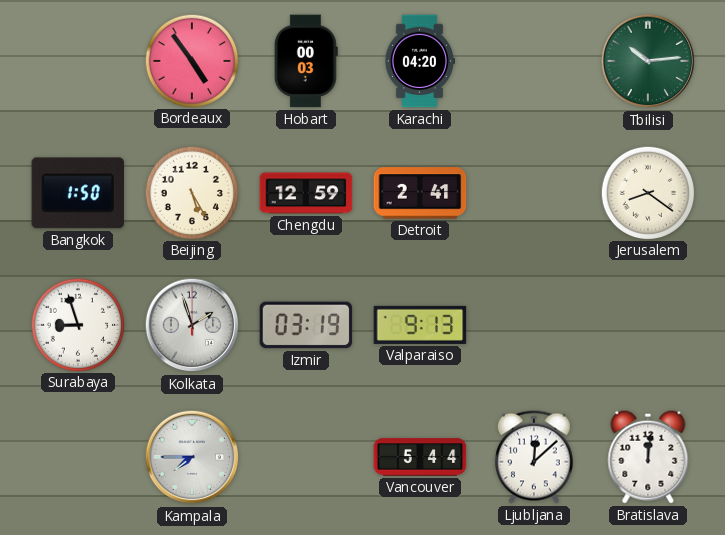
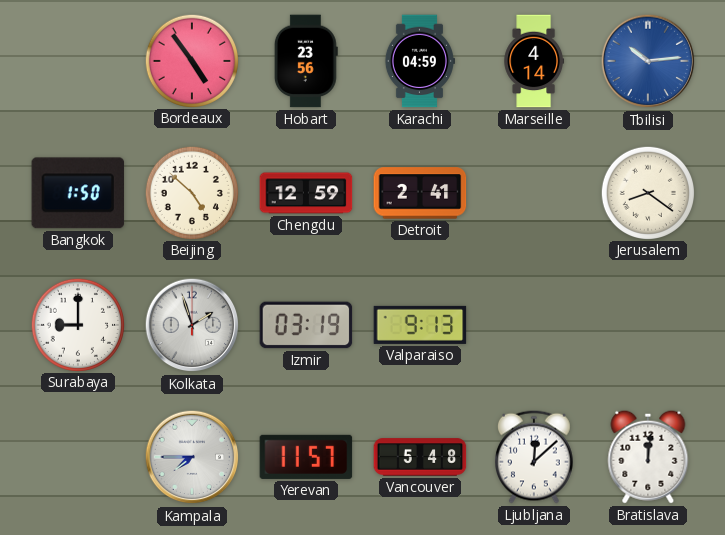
Hobart: 00:03 -> 23:56
Karachi: 04:20 -> 04:59
Marseille: none -> 4:14
Tbilisi dial: green -> blue
Beijing: 5:25 -> 4:52
Surabaya: 8:57 -> 9:00
Yerevan: none -> 11:57
Vancouver: 5:44 -> 5:48
